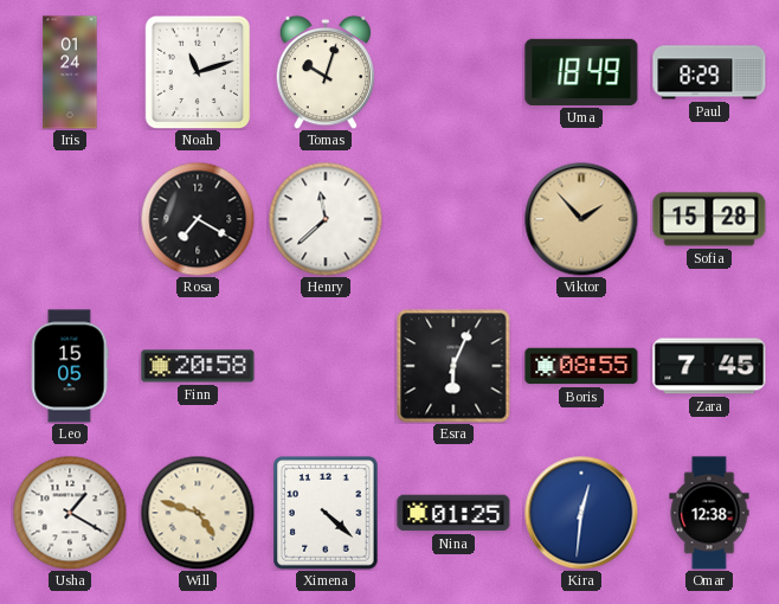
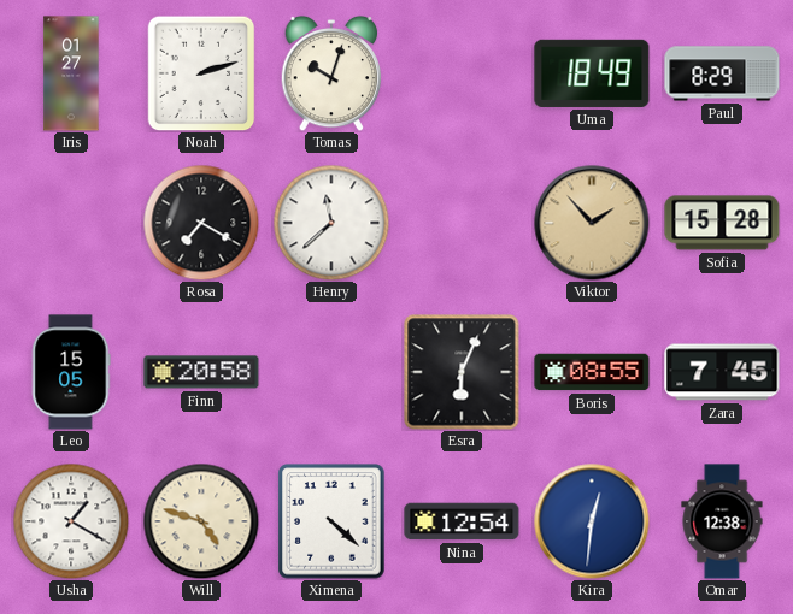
Iris: 01:24 -> 01:27
Noah: 11:12 -> 2:12
Nina: 01:25 -> 12:54
